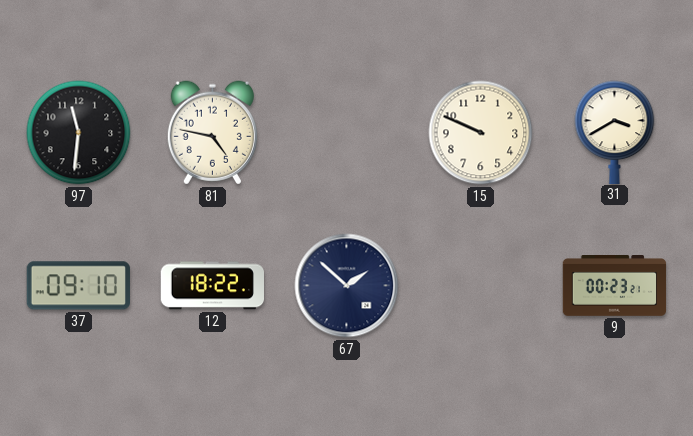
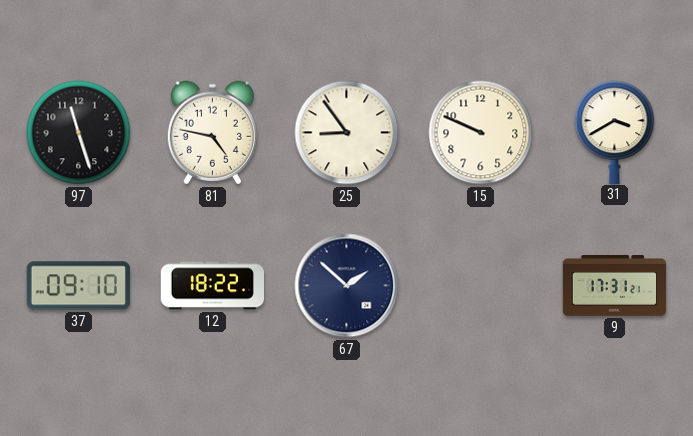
97: 11:31 -> 11:27
25: none -> 8:54
9: 00:23 -> 17:31
